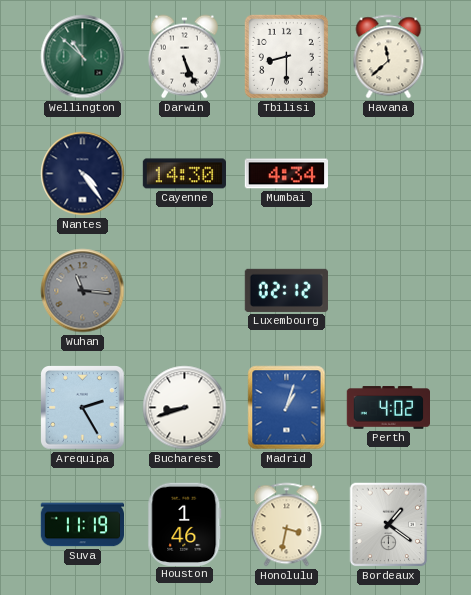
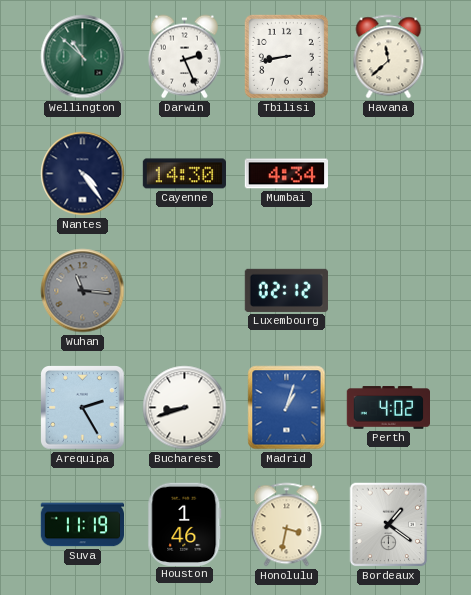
Darwin: 5:26 -> 2:26
Tbilisi: 8:30 -> 8:43
